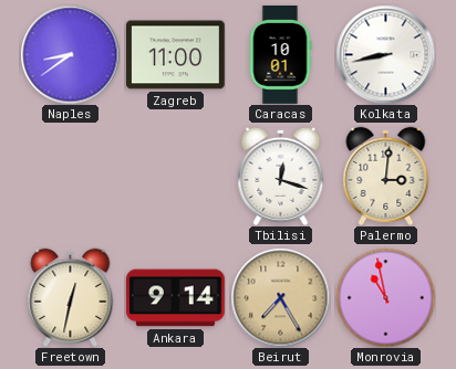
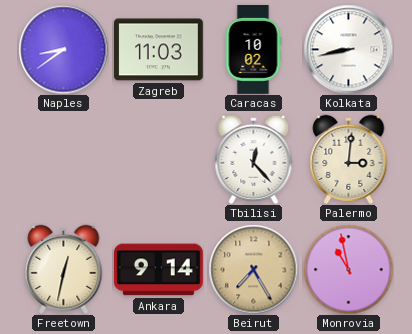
Zagreb: 11:00 -> 11:03
Caracas: 10:01 -> 10:02
Tbilisi: 12:18 -> 12:23
